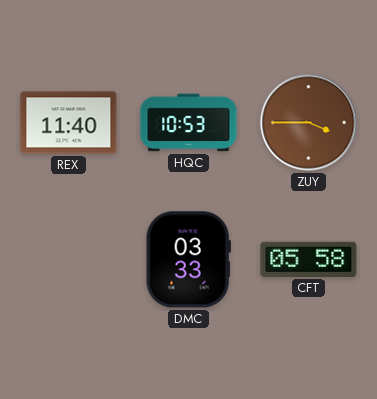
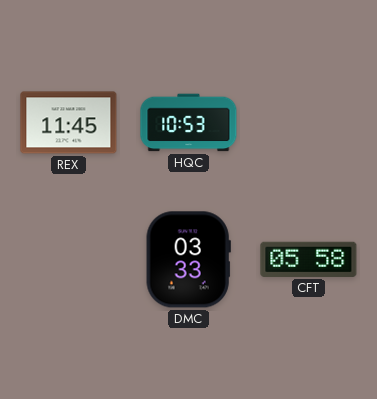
REX: 11:40 -> 11:45
ZUY: 3:45 -> none
